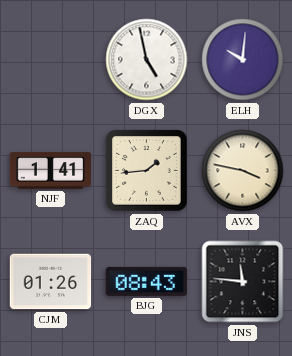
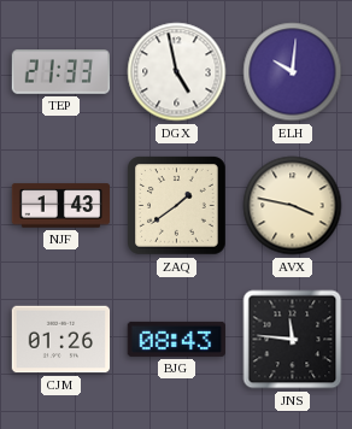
TEP: none -> 21:33
NJF: 1:41 -> 1:43
ZAQ: 1:44 -> 1:39
